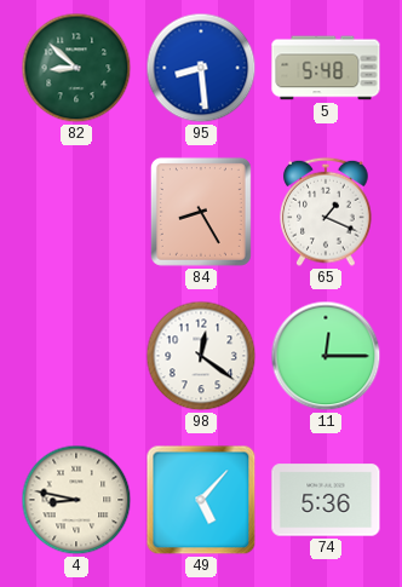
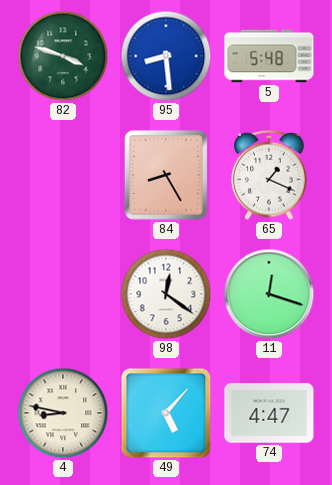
82: 8:52 -> 3:48
11: 12:15 -> 12:18
74: 5:36 -> 4:47
